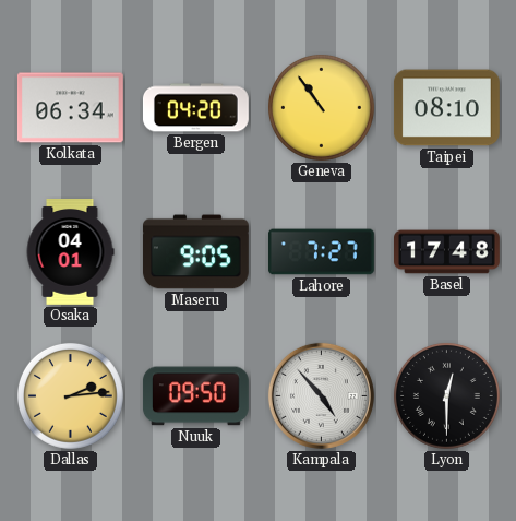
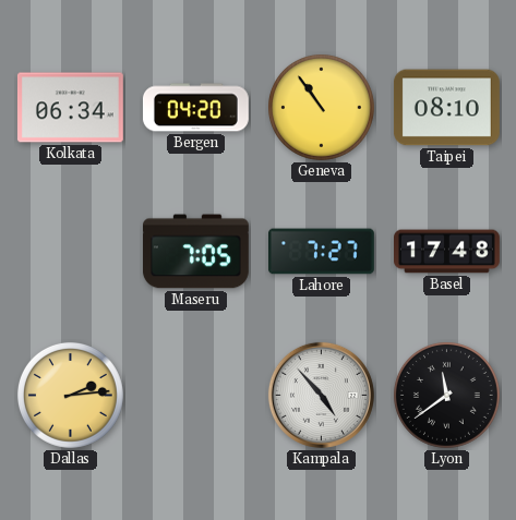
Osaka: 04:01 -> none
Maseru: 9:05 -> 7:05
Nuuk: 09:50 -> none
Lyon: 12:30 -> 11:39
